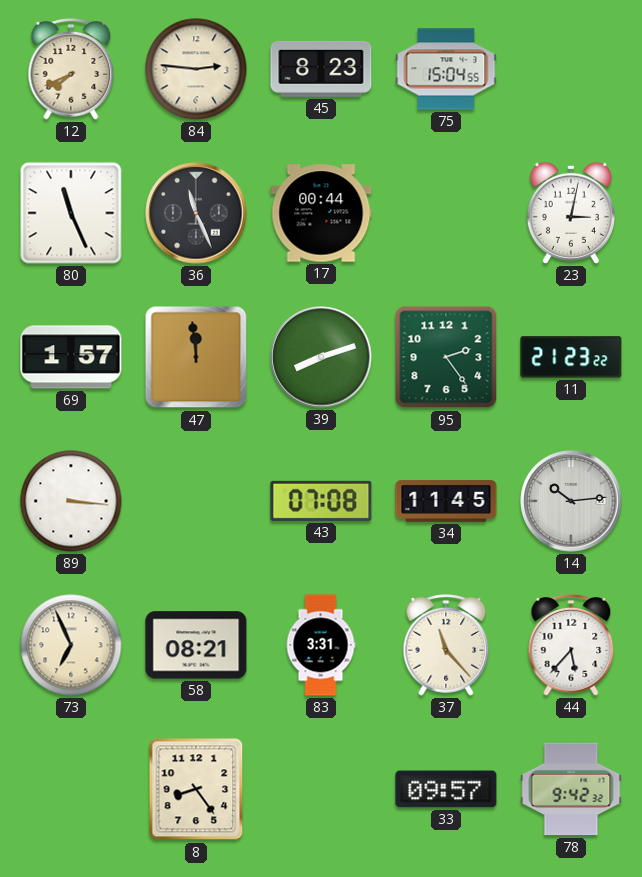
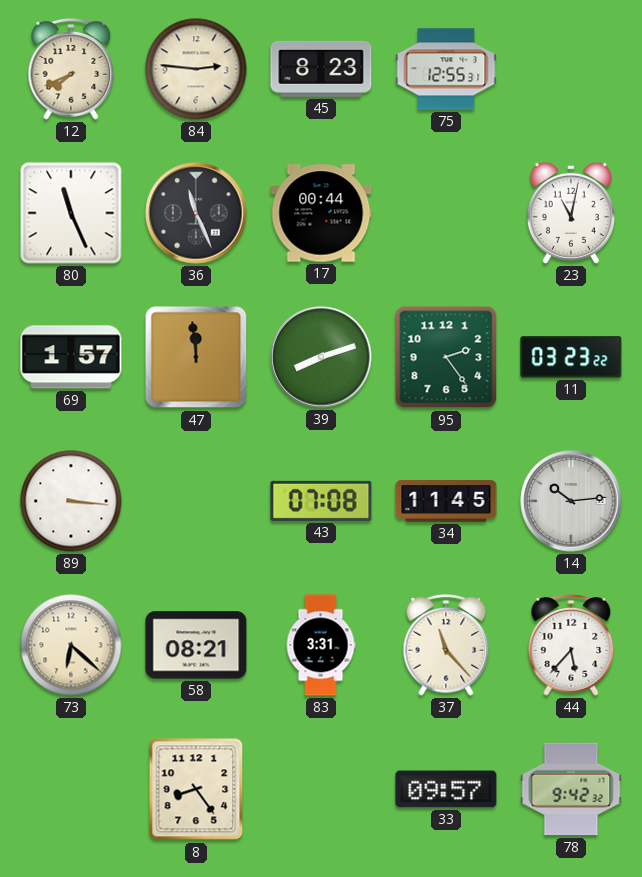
75: 15:04 -> 12:55
23: 3:02 -> 11:02
11: 21:23 -> 03:23
73: 6:56 -> 6:22
